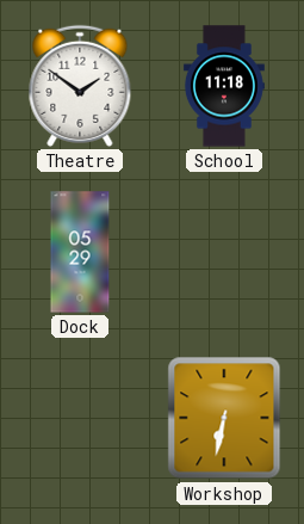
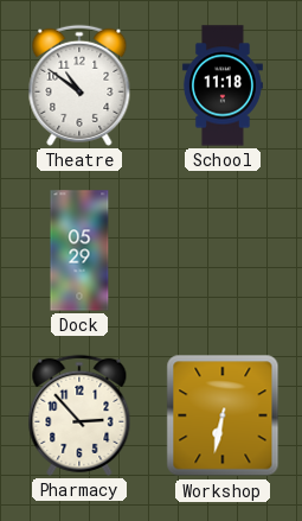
Theatre: 1:51 -> 10:51
Pharmacy: none -> 2:53
